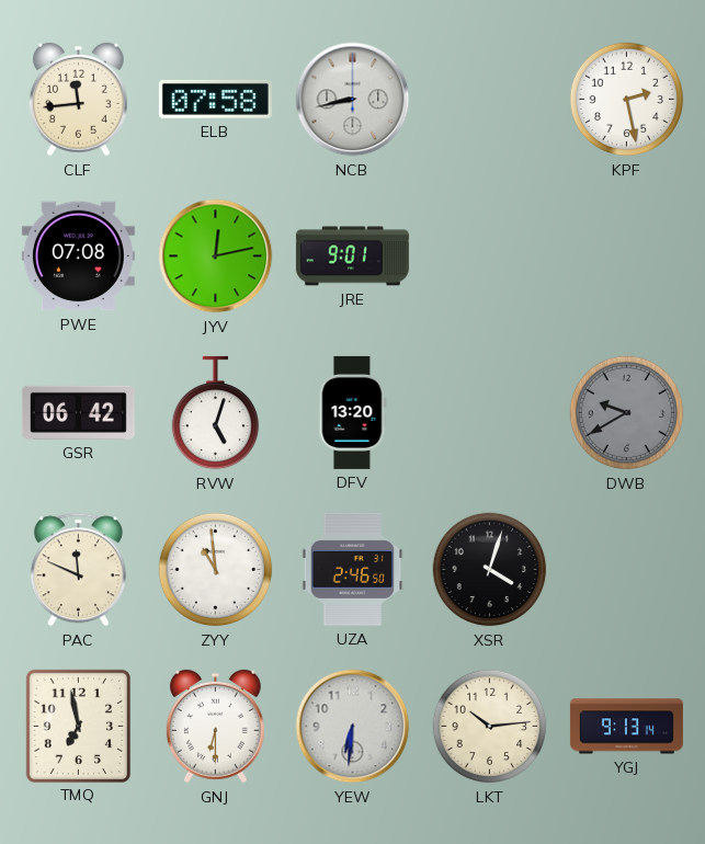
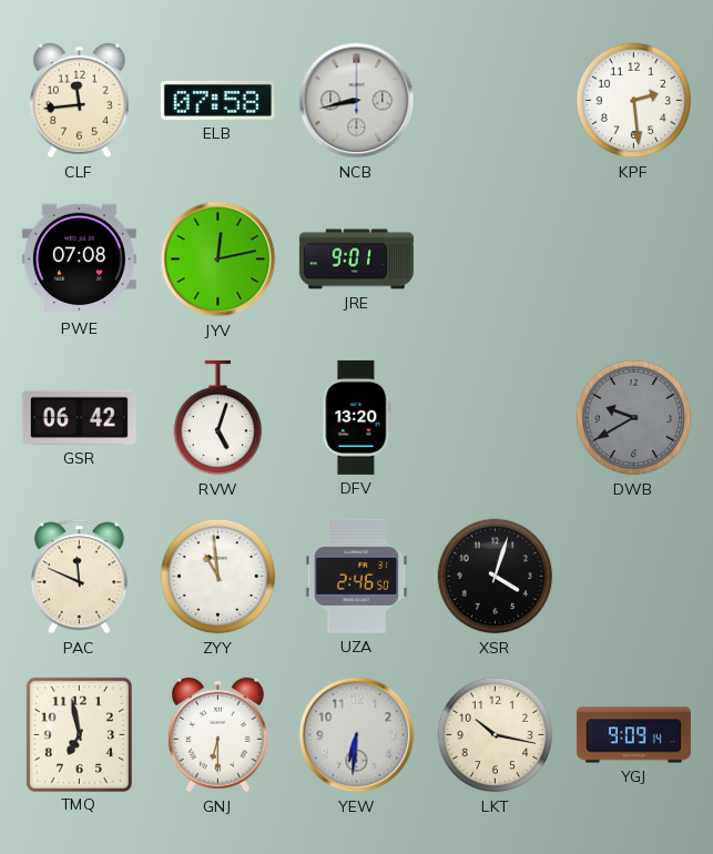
KPF: 2:28 -> 2:29
LKT: 10:14 -> 10:17
YGJ: 9:13 -> 9:09
